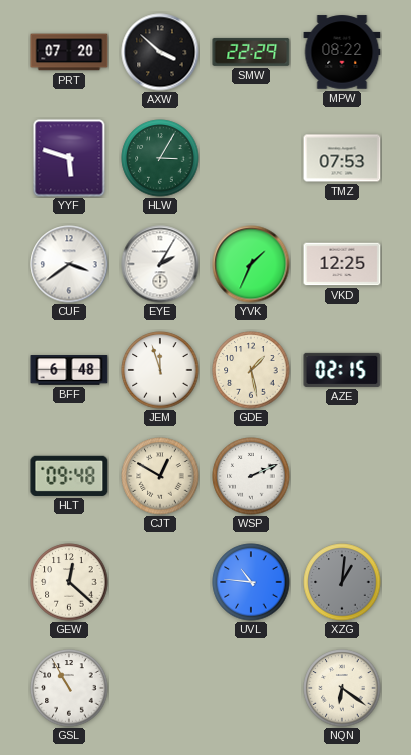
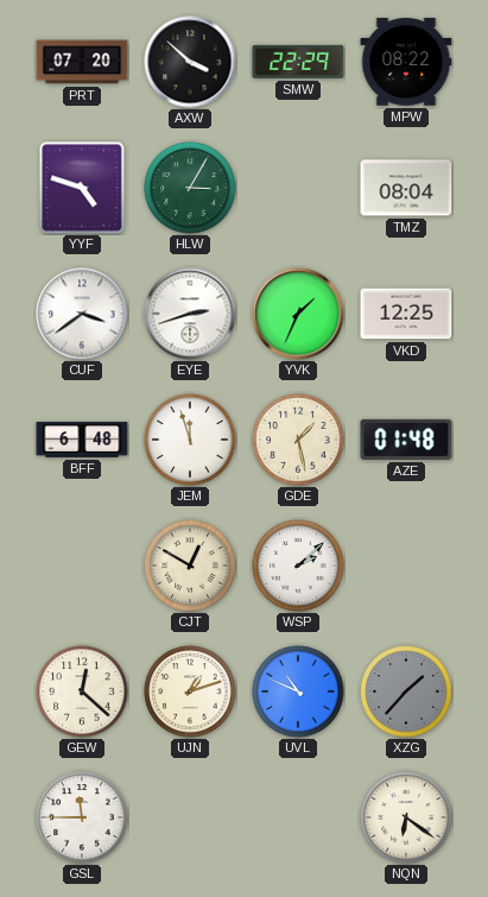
YYF: 5:48 -> 4:48
TMZ: 07:53 -> 08:04
EYE: 2:05 -> 2:42
AZE: 02:15 -> 01:48
HLT: 09:48 -> none
WSP: 2:11 -> 2:08
UJN: none -> 1:12
UVL: 10:46 -> 10:49
XZG: 1:01 -> 1:37
GSL: 10:55 -> 11:45
